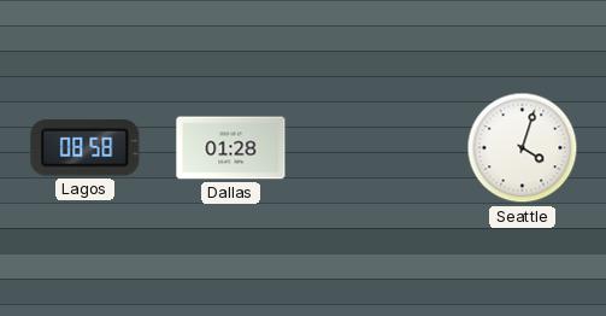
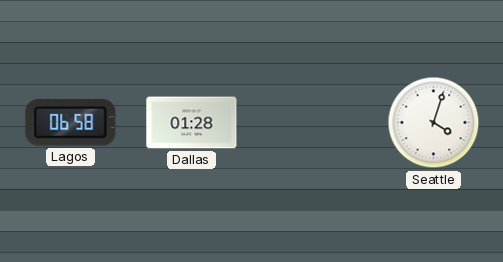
Lagos: 08:58 -> 06:58
